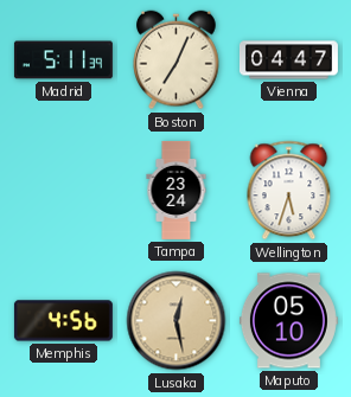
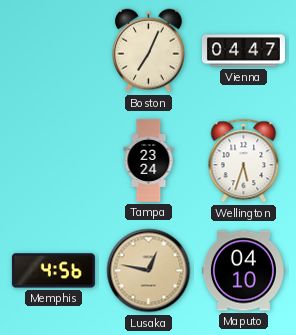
Madrid: 5:11 -> none
Lusaka: 12:28 -> 12:47
Maputo: 05:10 -> 04:10
